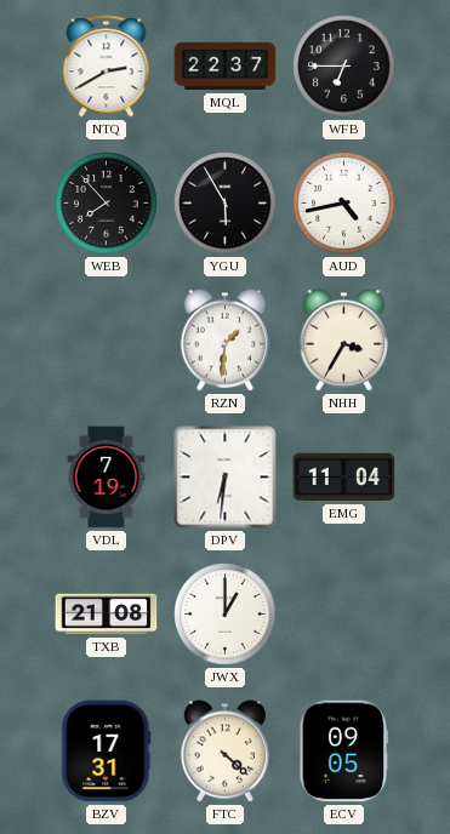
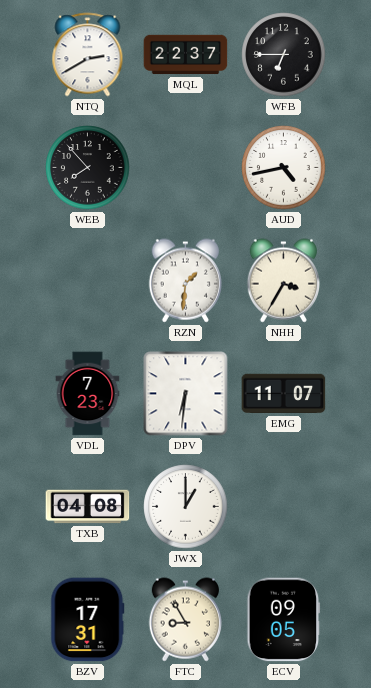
YGU: 5:55 -> none
VDL: 7:19 -> 7:23
EMG: 11:04 -> 11:07
TXB: 21:08 -> 04:08
FTC: 4:22 -> 8:55
